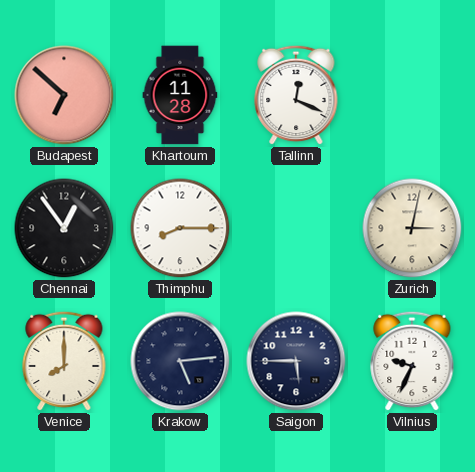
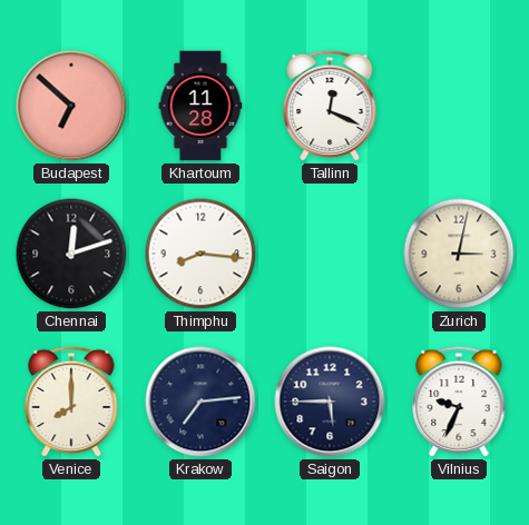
Chennai: 12:54 -> 12:12
Thimphu: 8:15 -> 8:16
Krakow: 5:14 -> 7:14
